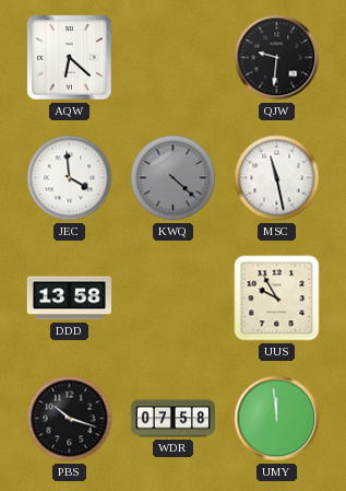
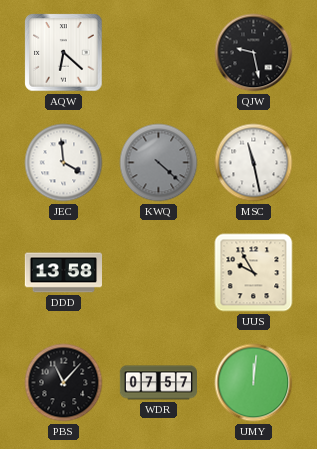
QJW: 9:31 -> 9:28
PBS: 10:18 -> 11:07
WDR: 07:58 -> 07:57
UMY: 11:59 -> 12:01
